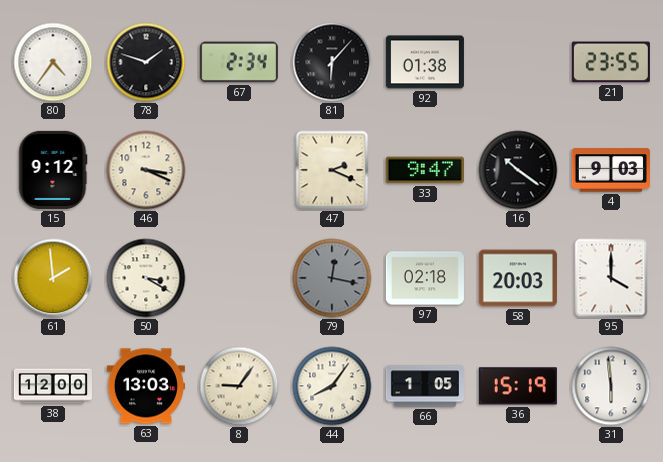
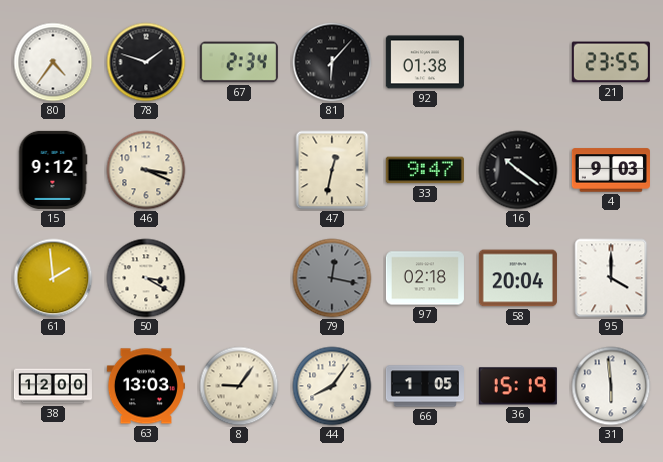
47: 2:19 -> 12:32
58: 20:03 -> 20:04
